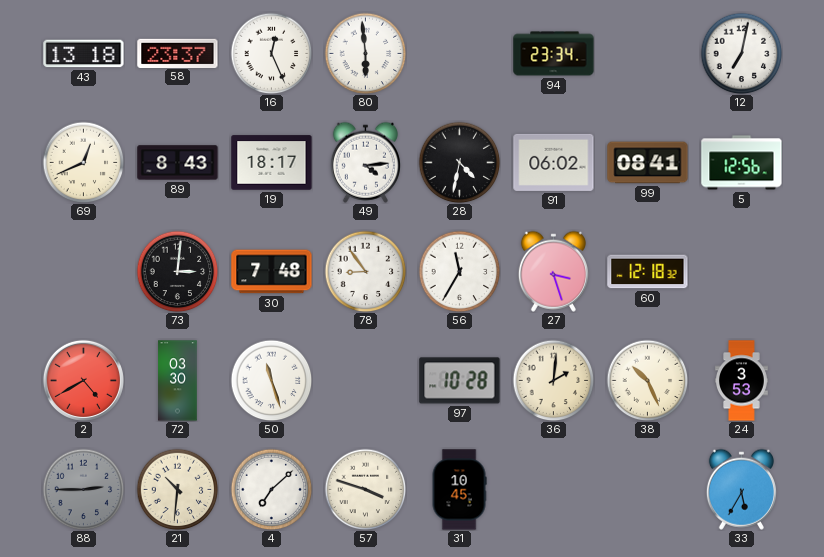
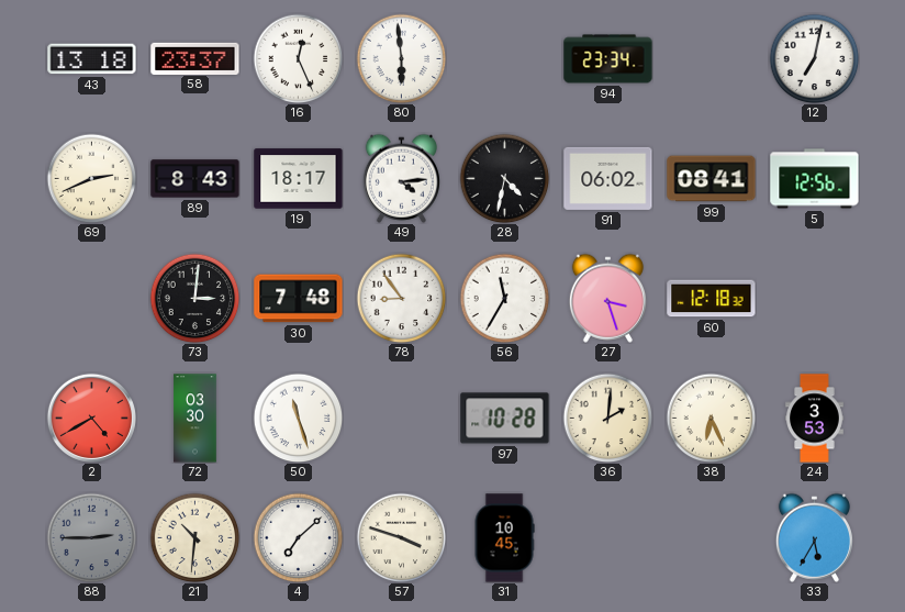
69: 12:41 -> 2:41
38: 10:26 -> 6:26
